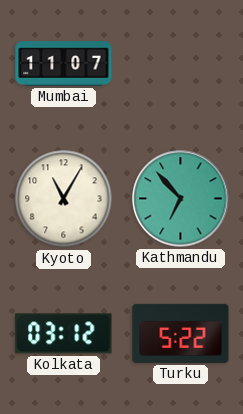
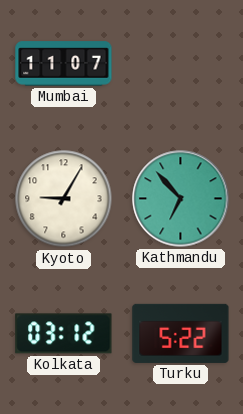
Kyoto: 11:05 -> 9:05
